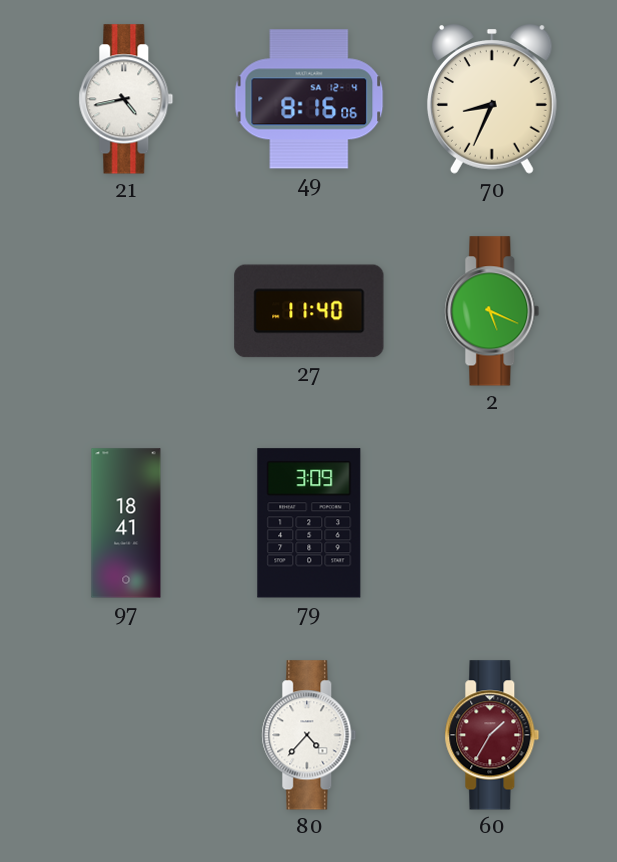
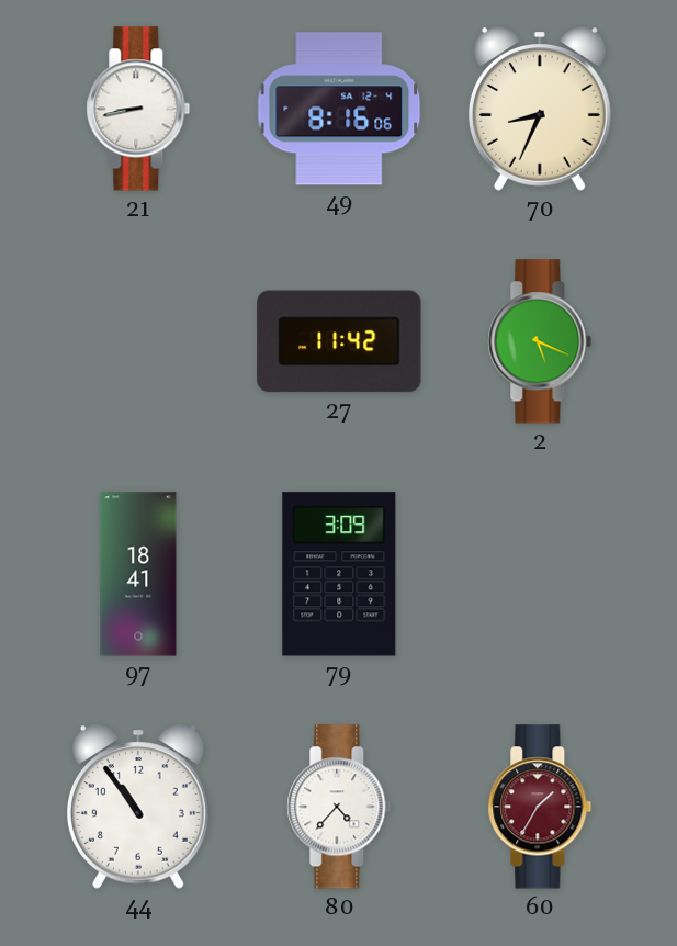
21: 4:43 -> 8:43
27: 11:40 -> 11:42
44: none -> 10:54
